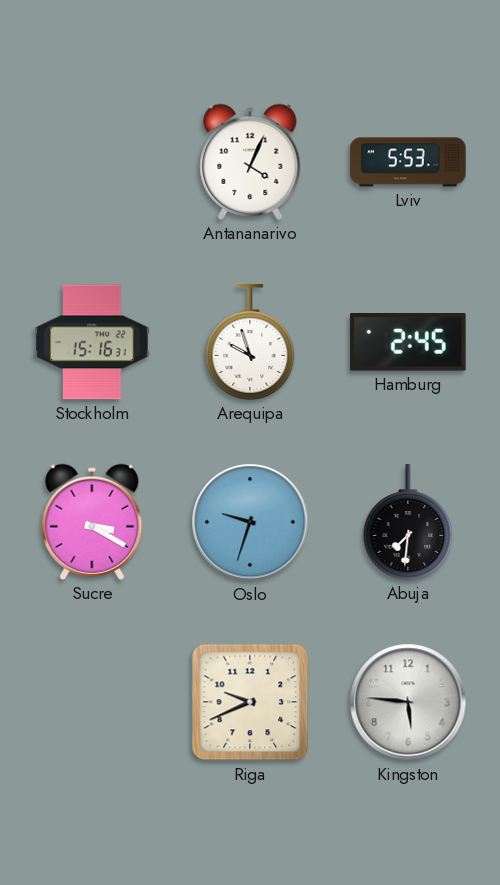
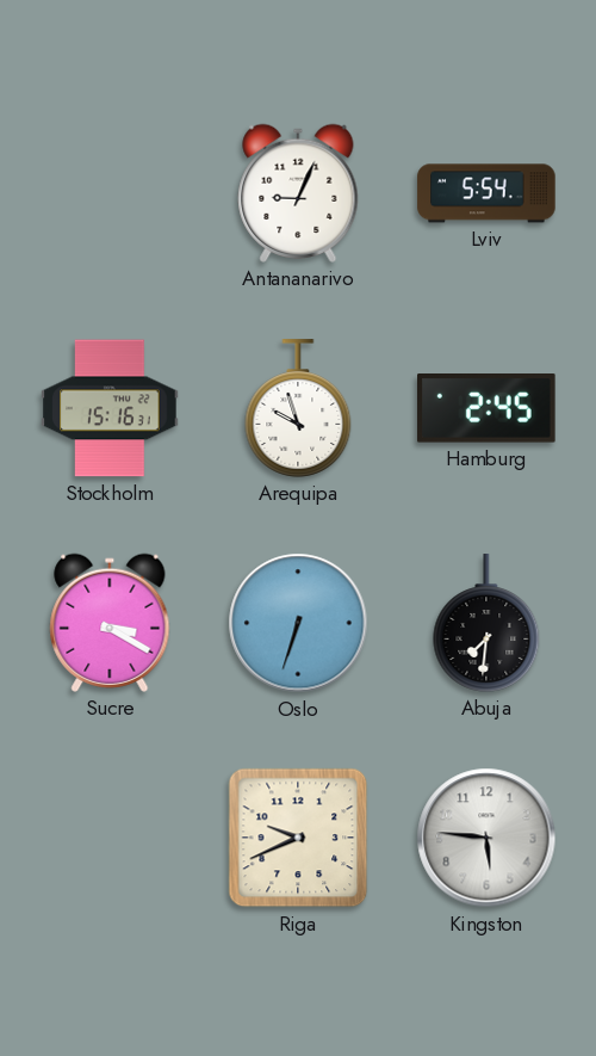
Antananarivo: 4:04 -> 9:04
Lviv: 5:53 -> 5:54
Oslo: 9:33 -> 6:33
